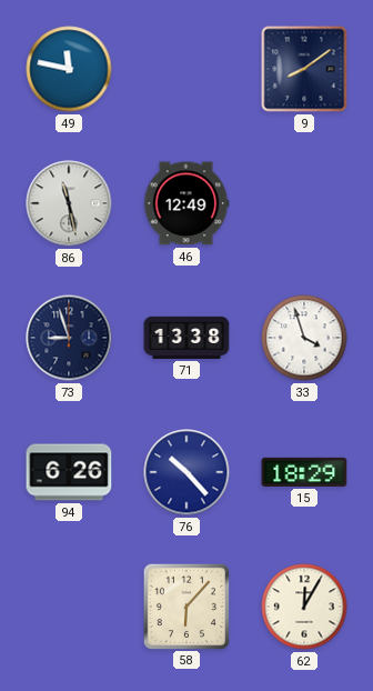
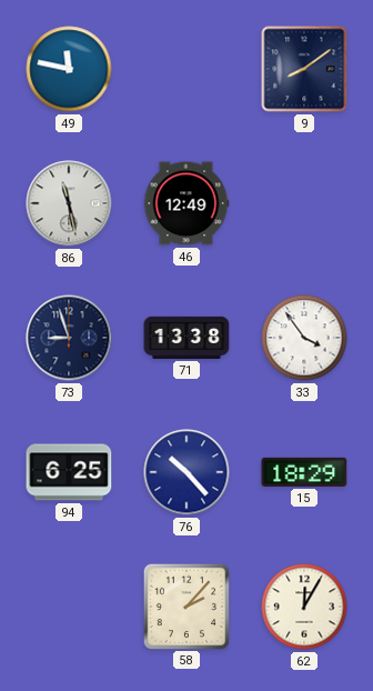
33: 3:57 -> 3:54
94: 6:26 -> 6:25
58: 6:07 -> 2:07
